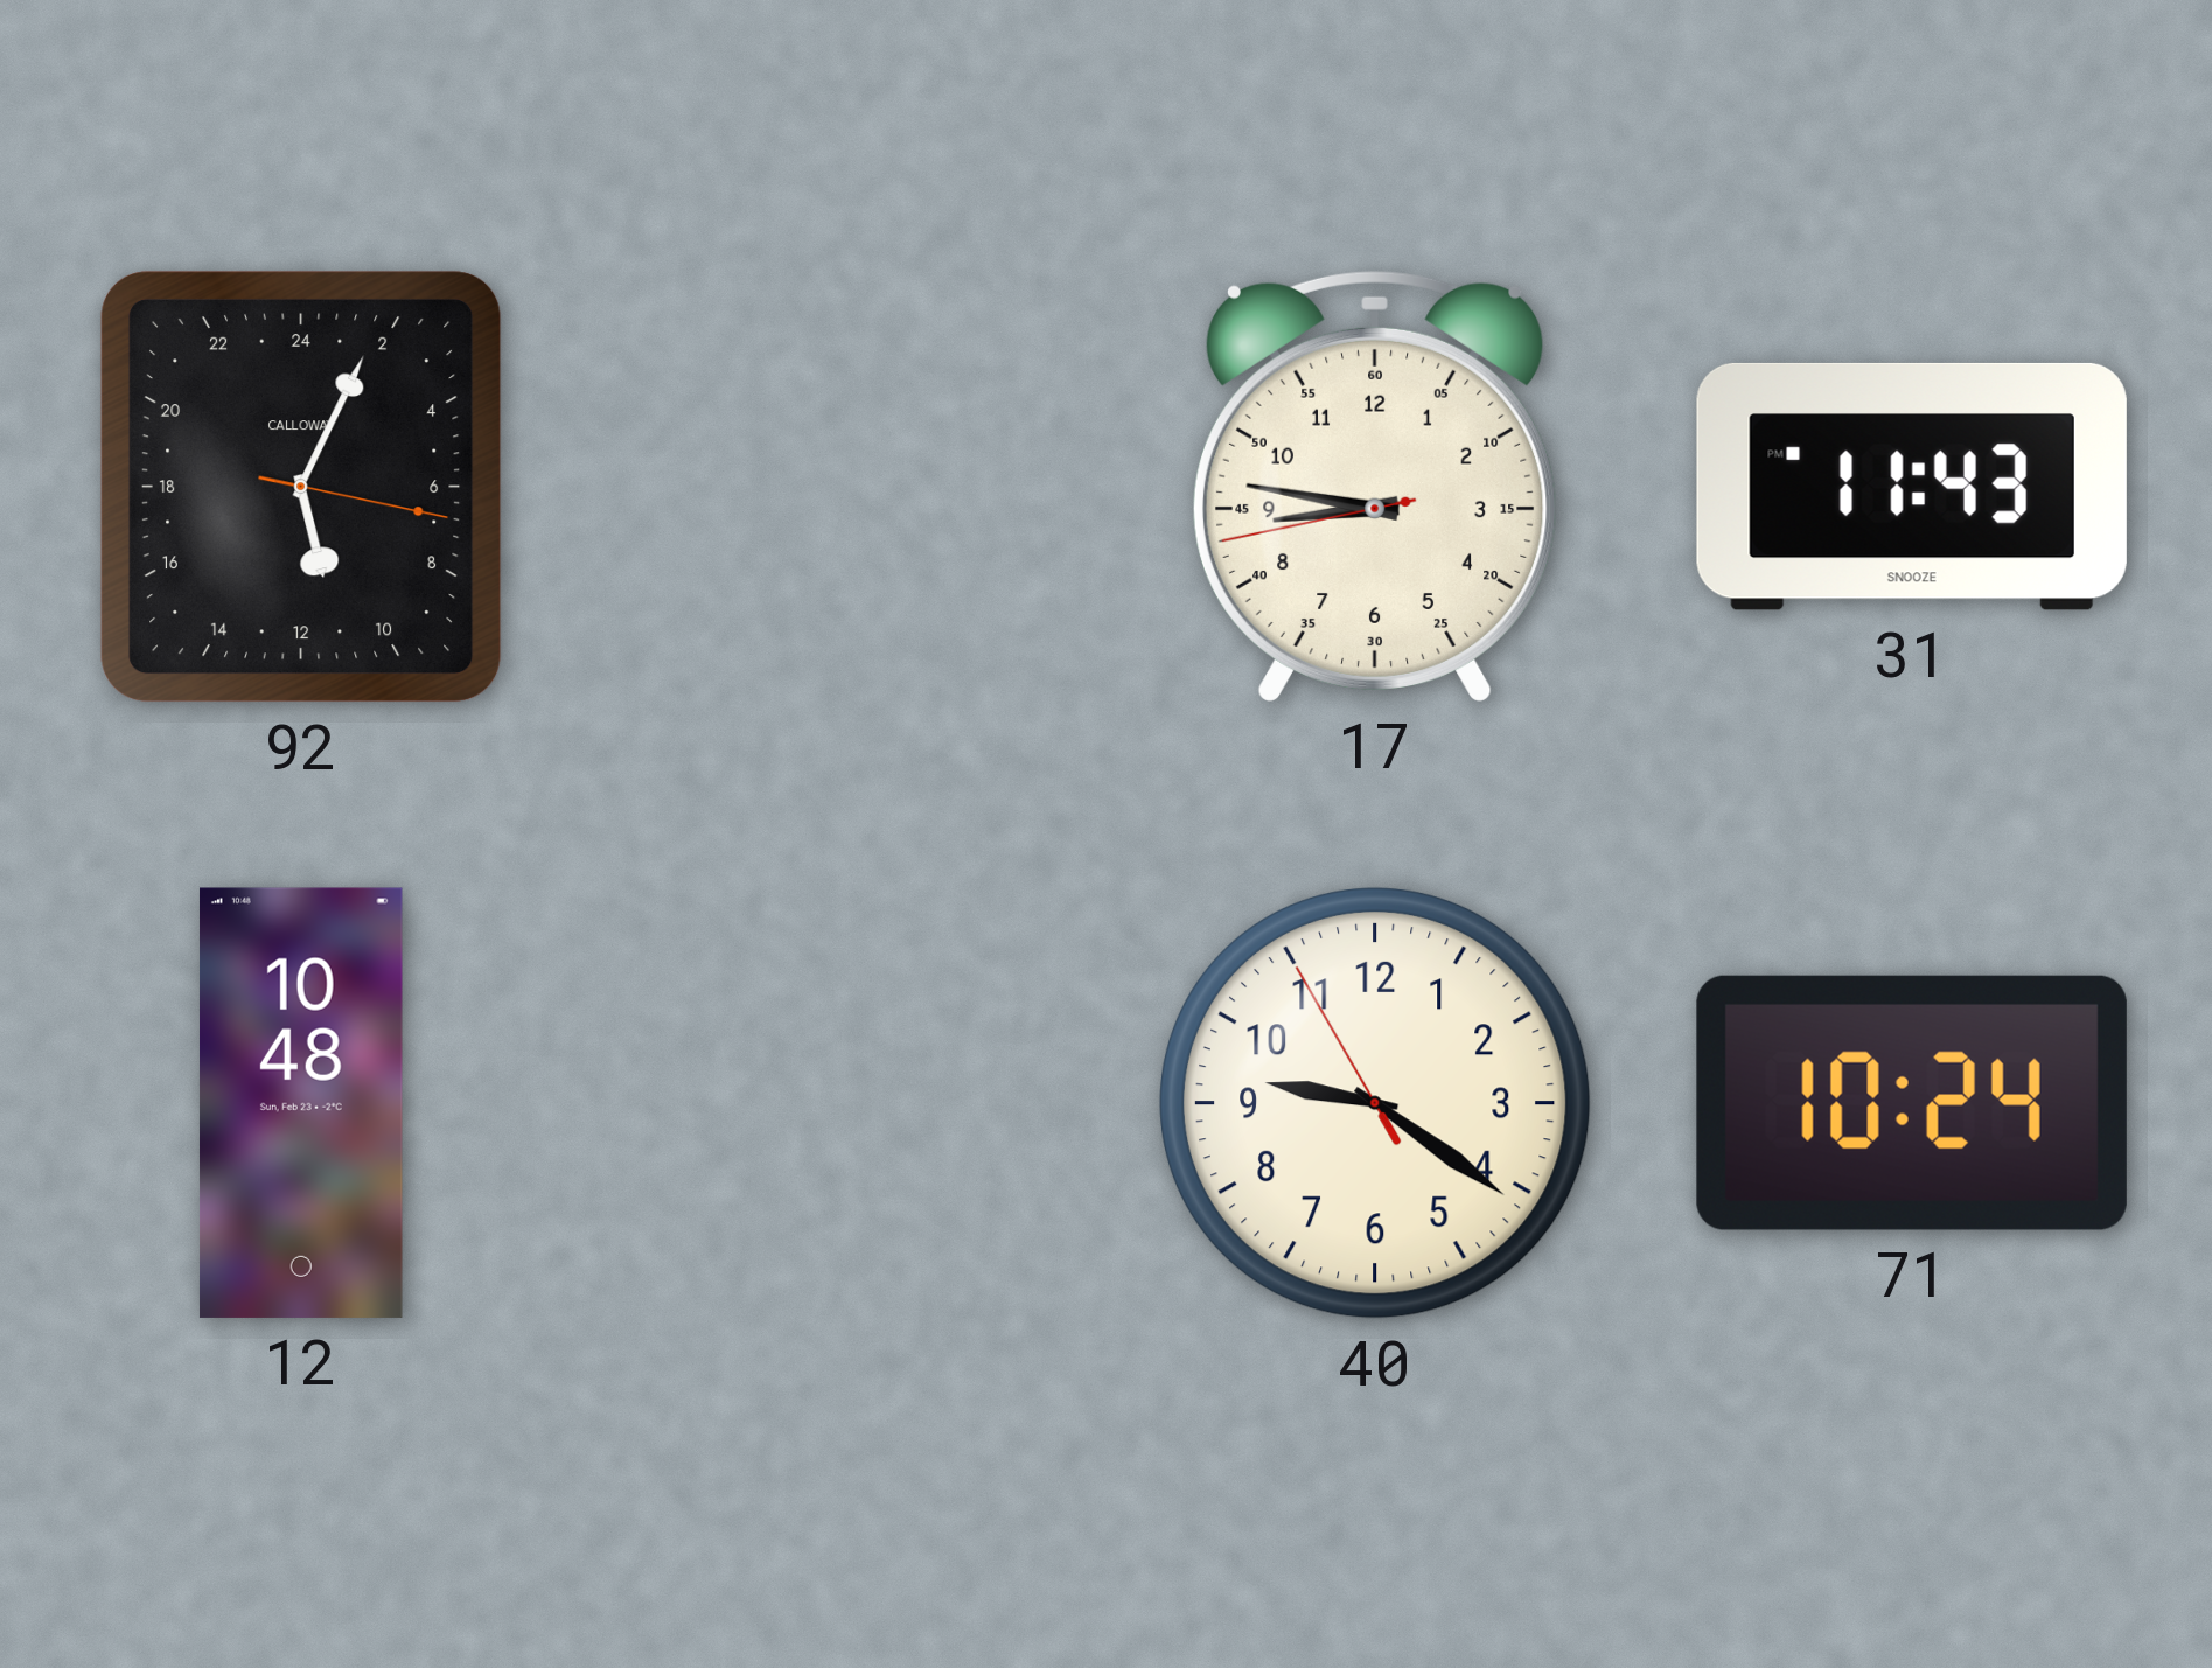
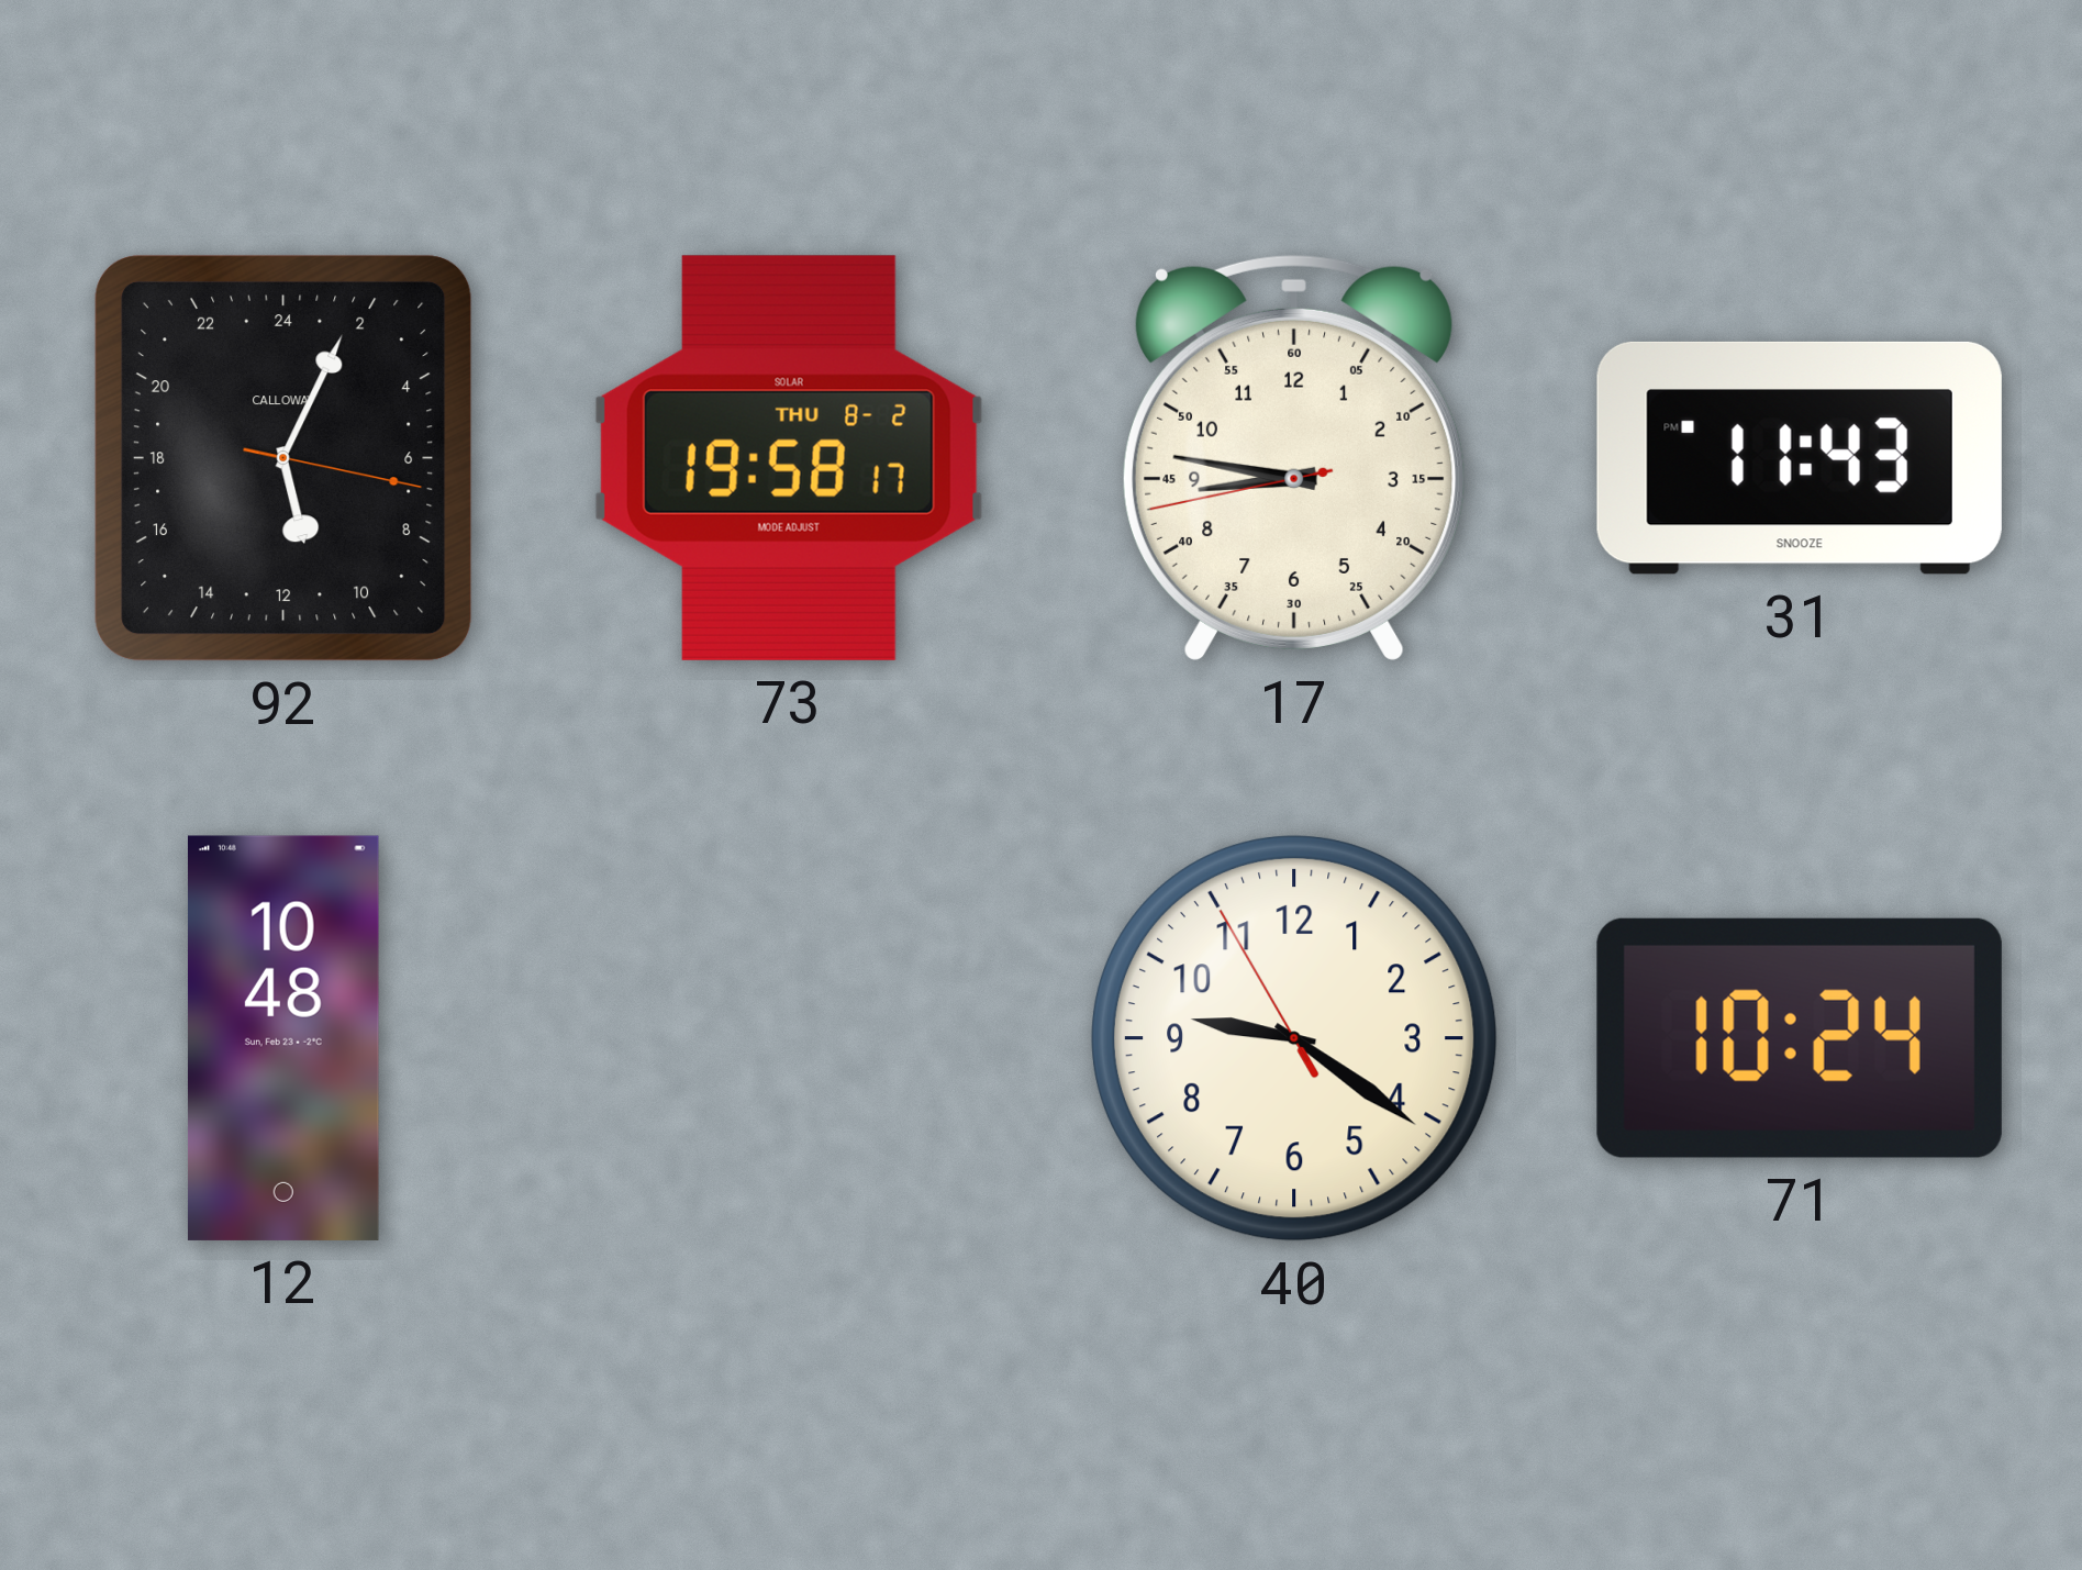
73: none -> 19:58
